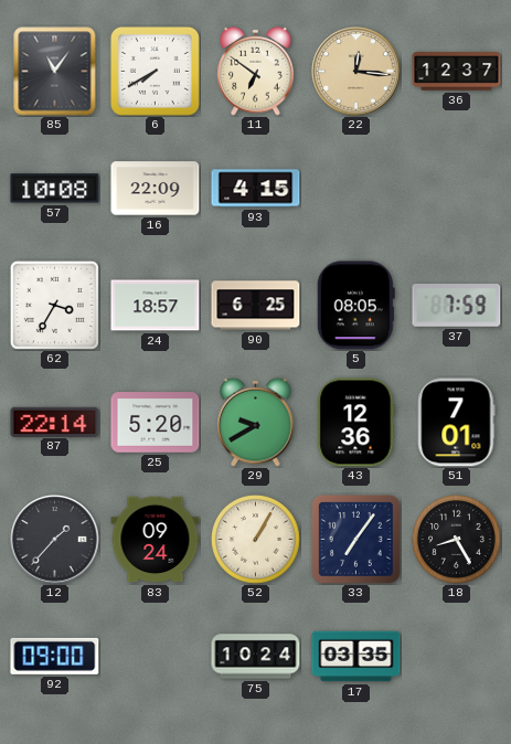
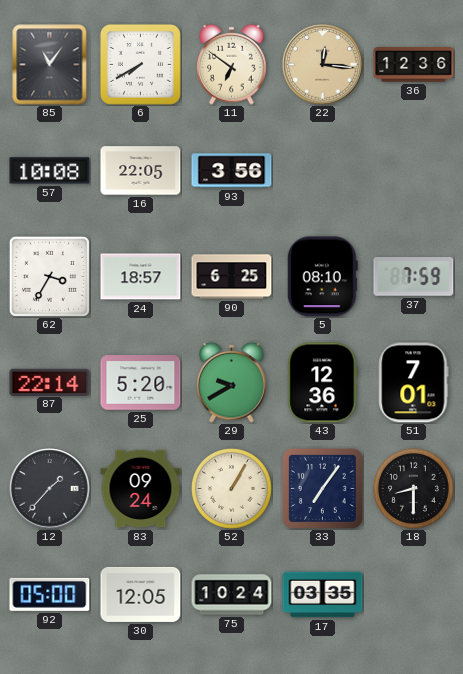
36: 12:37 -> 12:36
16: 22:09 -> 22:05
93: 4:15 -> 3:56
5: 08:05 -> 08:10
18: 8:25 -> 8:30
92: 09:00 -> 05:00
30: none -> 12:05
